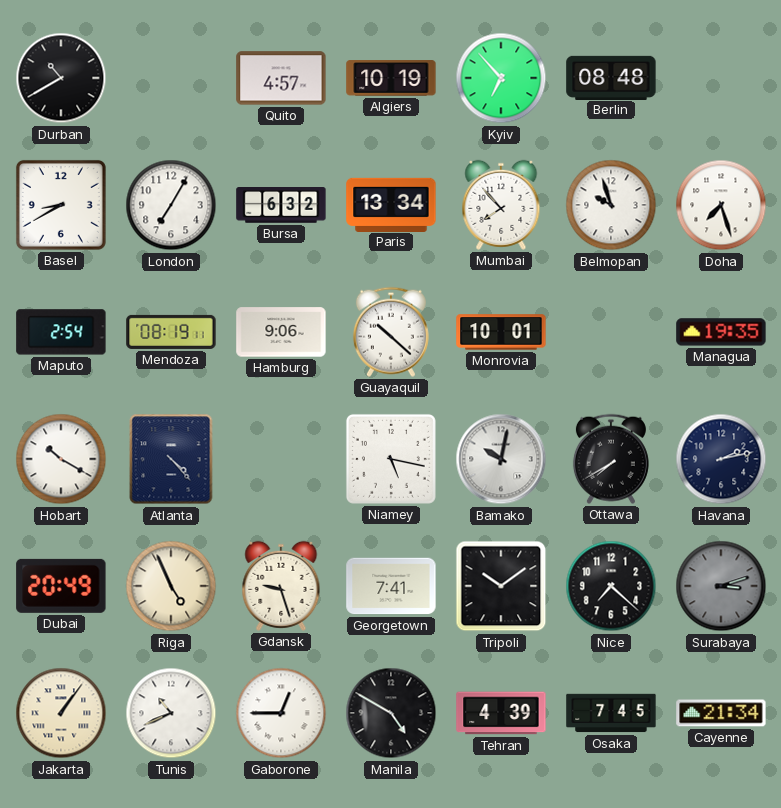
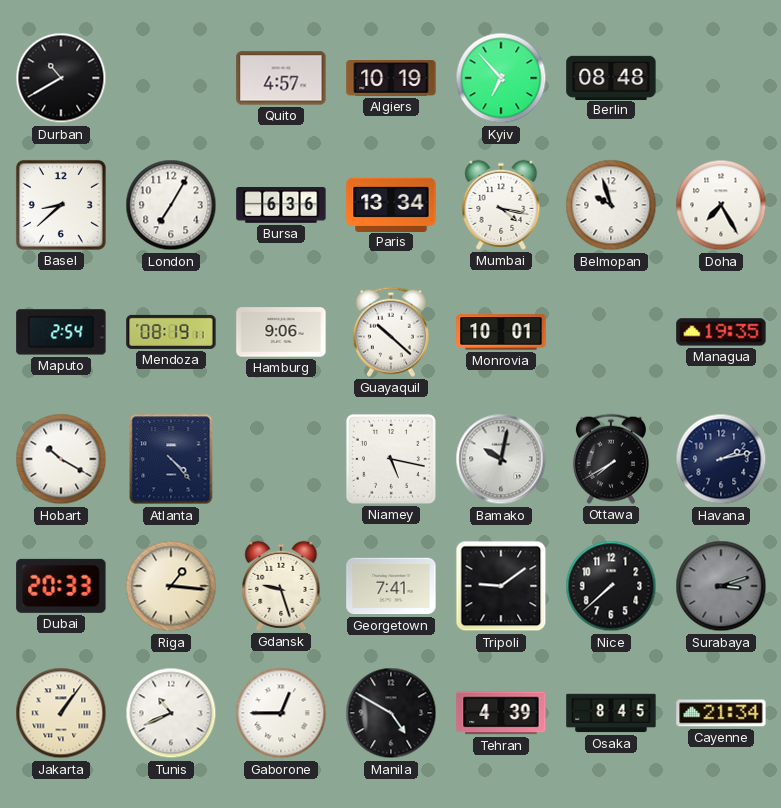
Basel: 8:40 -> 8:38
Bursa: 6:32 -> 6:36
Mumbai: 7:53 -> 4:17
Doha: 7:27 -> 7:25
Dubai: 20:49 -> 20:33
Riga: 4:56 -> 1:16
Tripoli: 10:09 -> 9:09
Nice: 7:22 -> 7:38
Osaka: 7:45 -> 8:45
